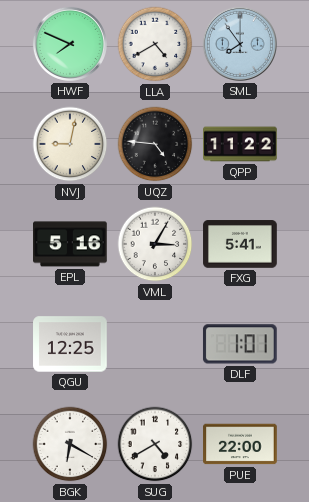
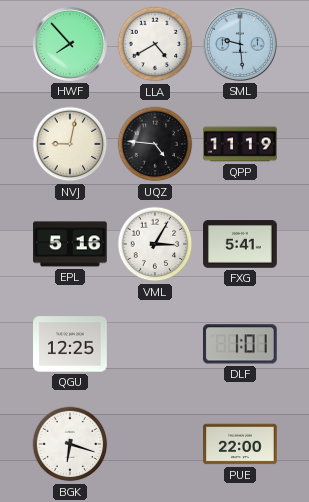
HWF: 7:49 -> 7:53
SML: 7:54 -> 9:29
QPP: 11:22 -> 11:19
BGK: 6:20 -> 6:18
SUG: 4:40 -> none
